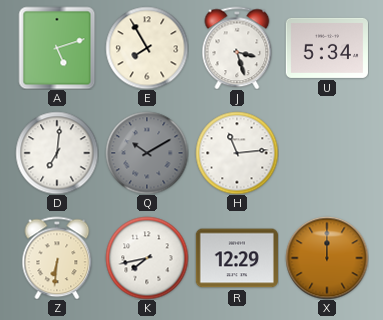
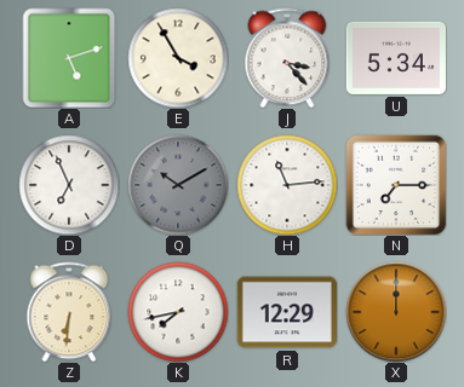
E: 7:55 -> 3:55
J: 3:27 -> 3:23
D: 7:01 -> 6:56
N: none -> 7:15
